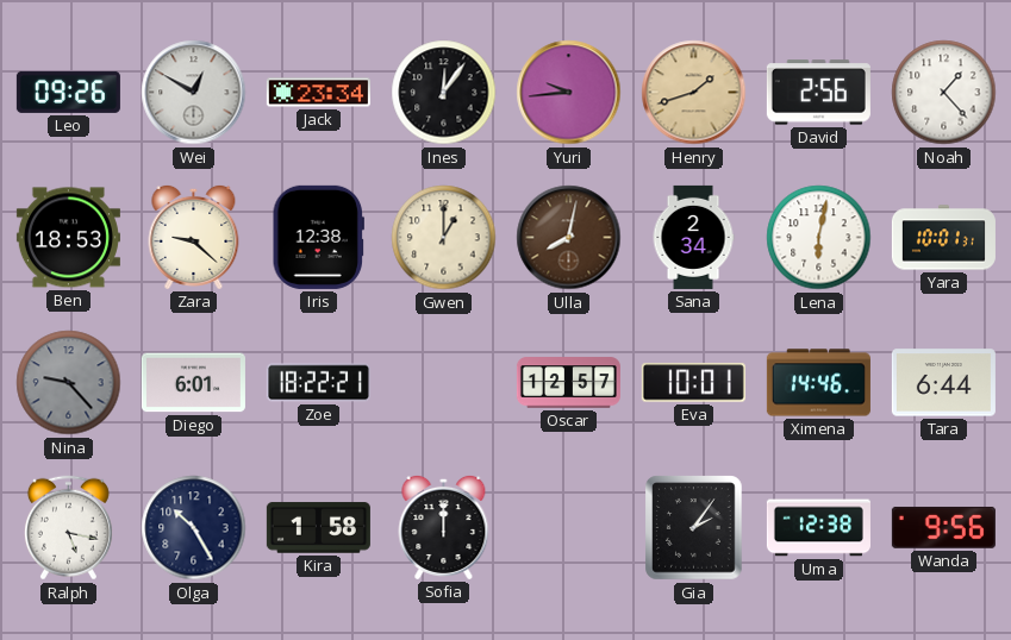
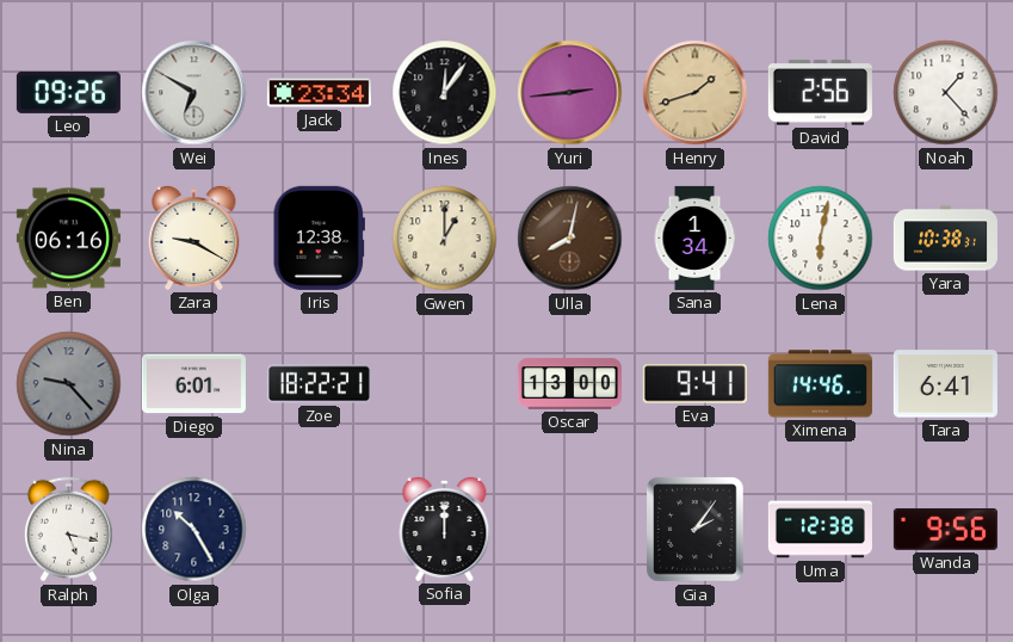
Wei: 12:50 -> 6:50
Yuri: 9:44 -> 2:44
Ben: 18:53 -> 06:16
Zara: 9:22 -> 9:20
Sana: 2:34 -> 1:34
Yara: 10:01 -> 10:38
Oscar: 12:57 -> 13:00
Eva: 10:01 -> 9:41
Tara: 6:44 -> 6:41
Kira: 1:58 -> none
